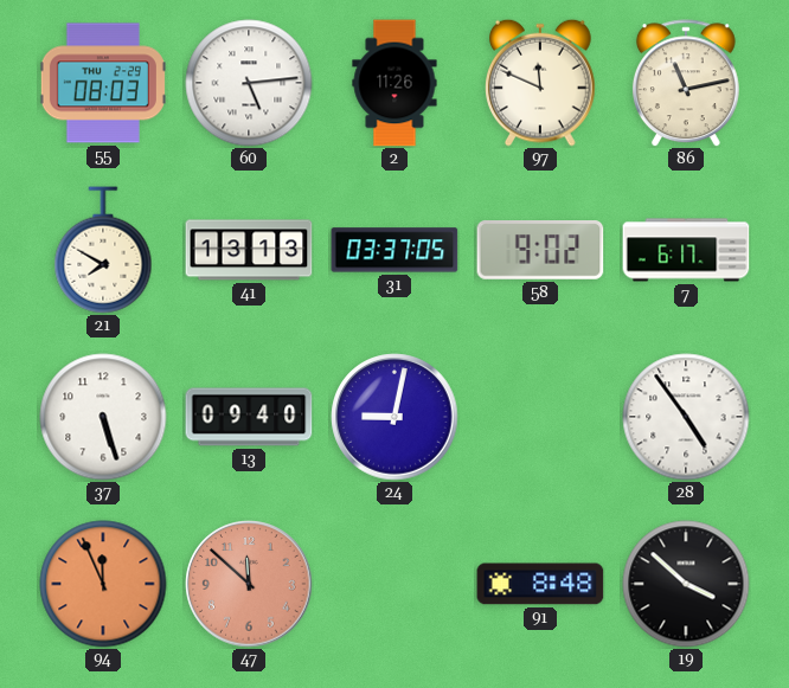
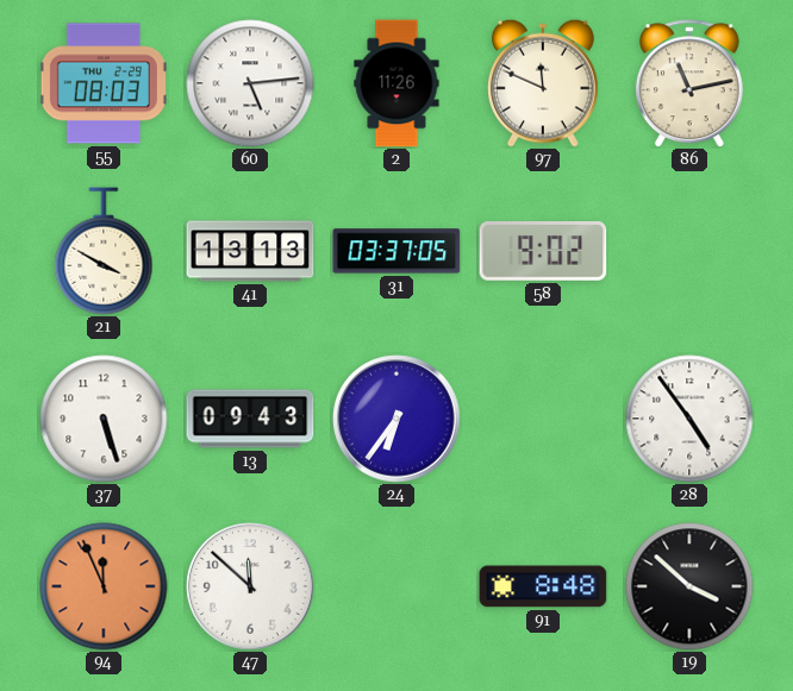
21: 7:50 -> 3:50
7: 6:17 -> none
13: 09:40 -> 09:43
24: 9:02 -> 6:36
47 dial: salmon -> white
